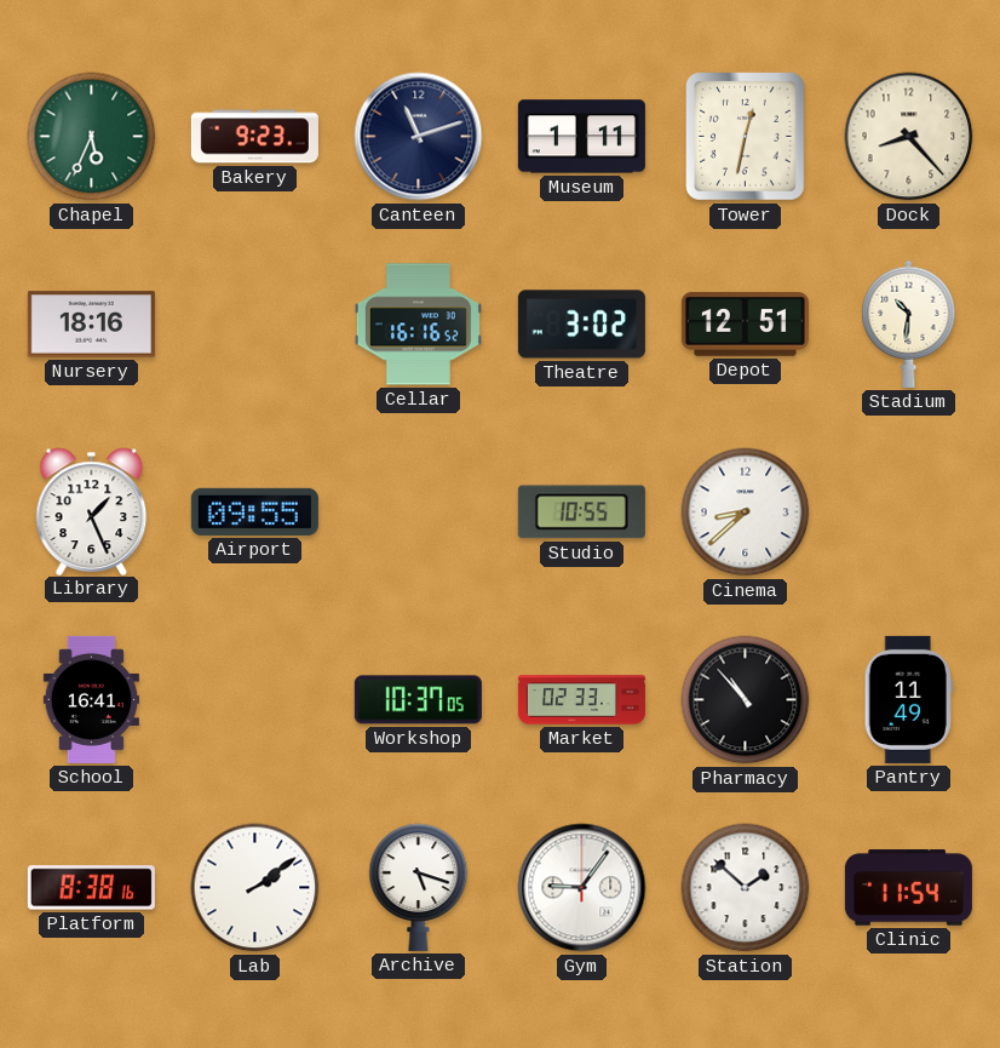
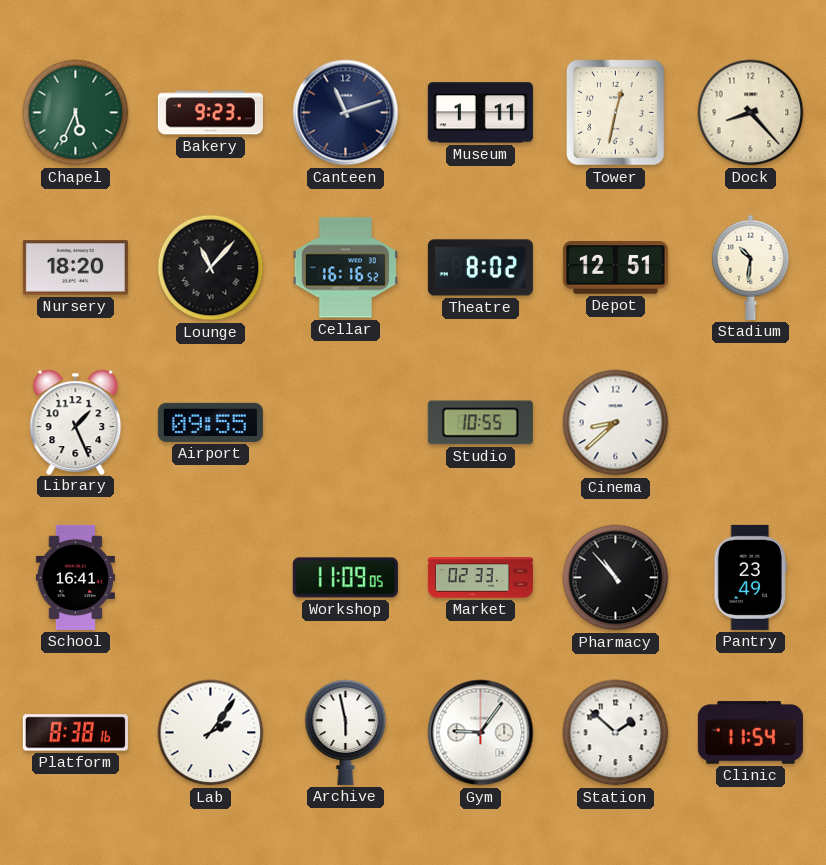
Nursery: 18:16 -> 18:20
Lounge: none -> 11:07
Theatre: 3:02 -> 8:02
Workshop: 10:37 -> 11:09
Pantry: 11:49 -> 23:49
Lab: 2:09 -> 2:06
Archive: 5:18 -> 5:58
